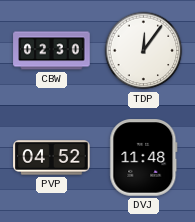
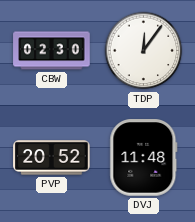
PVP: 04:52 -> 20:52
